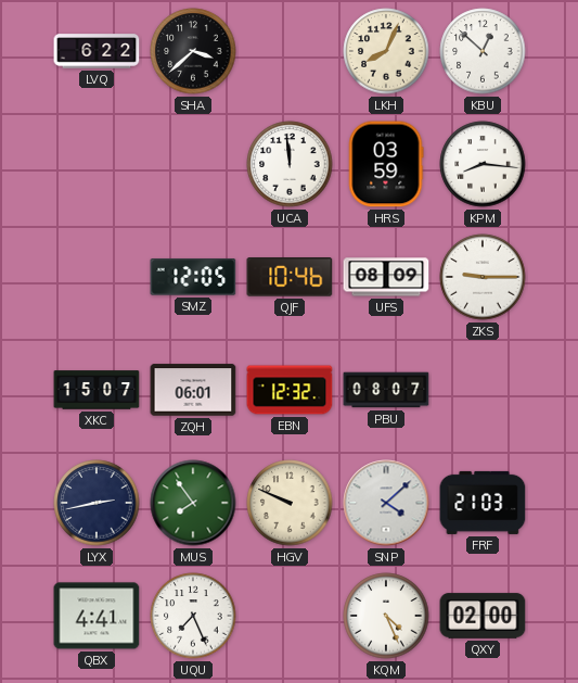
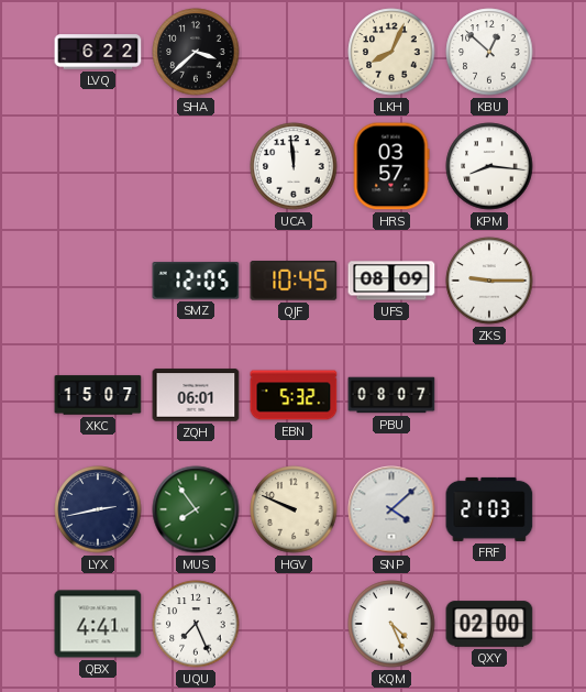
HRS: 03:59 -> 03:57
QJF: 10:46 -> 10:45
EBN: 12:32 -> 5:32
